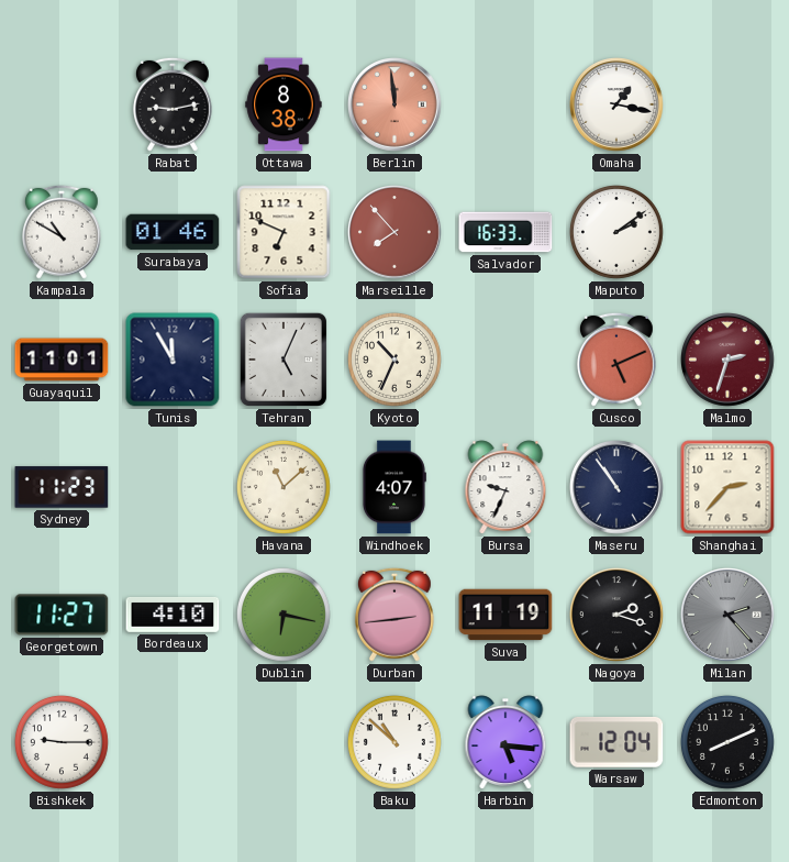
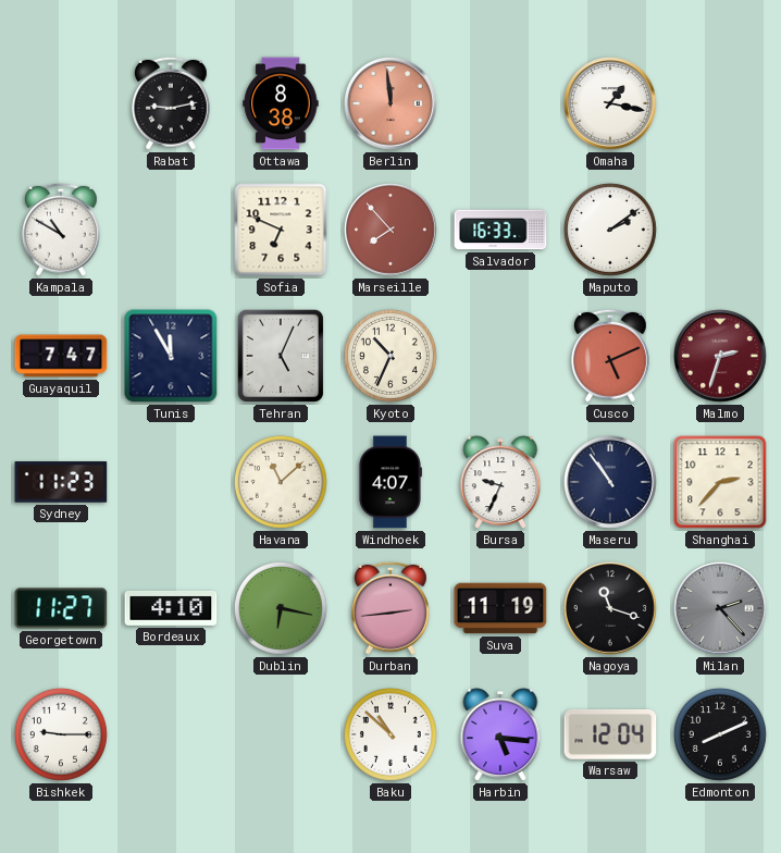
Surabaya: 01:46 -> none
Guayaquil: 11:01 -> 7:47
Nagoya: 2:18 -> 11:18
